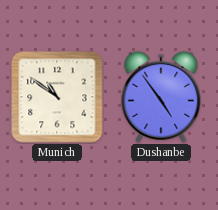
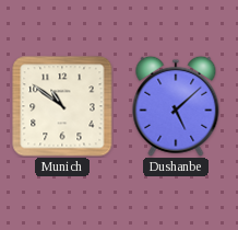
Dushanbe: 4:54 -> 5:08
